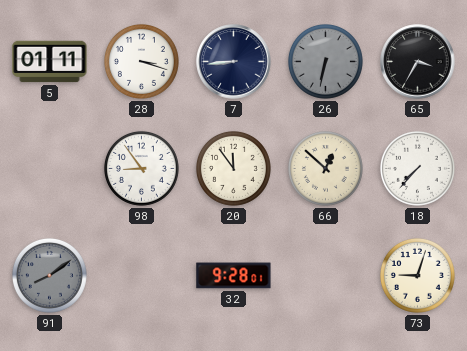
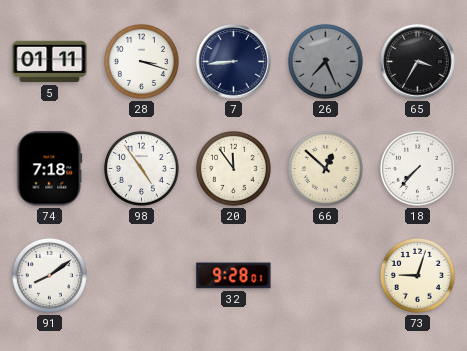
26: 6:32 -> 7:26
74: none -> 7:18
98: 8:54 -> 4:54
91 dial: grey -> white
